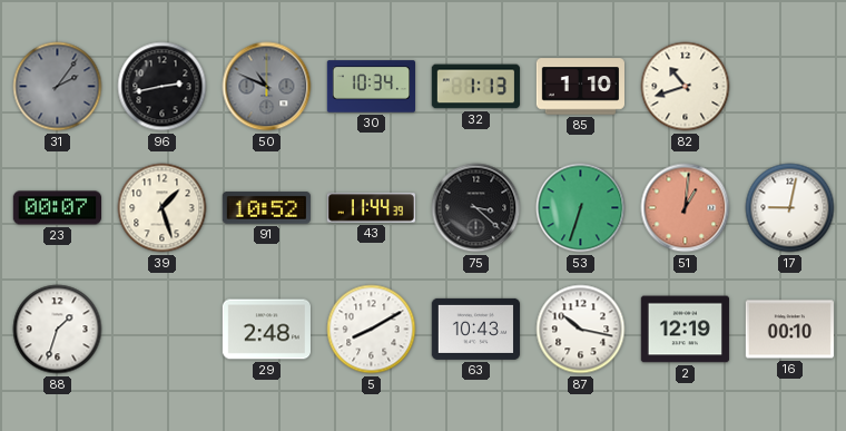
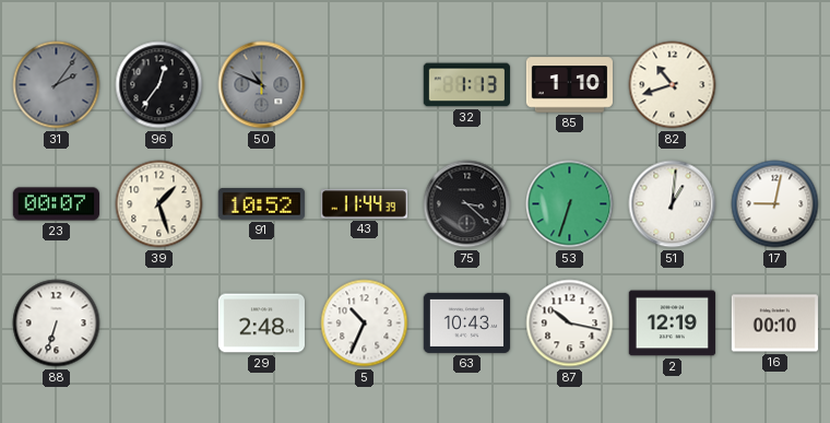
96: 2:43 -> 12:36
30: 10:34 -> none
51 dial: salmon -> white
88: 1:33 -> 6:33
5: 8:10 -> 10:34
